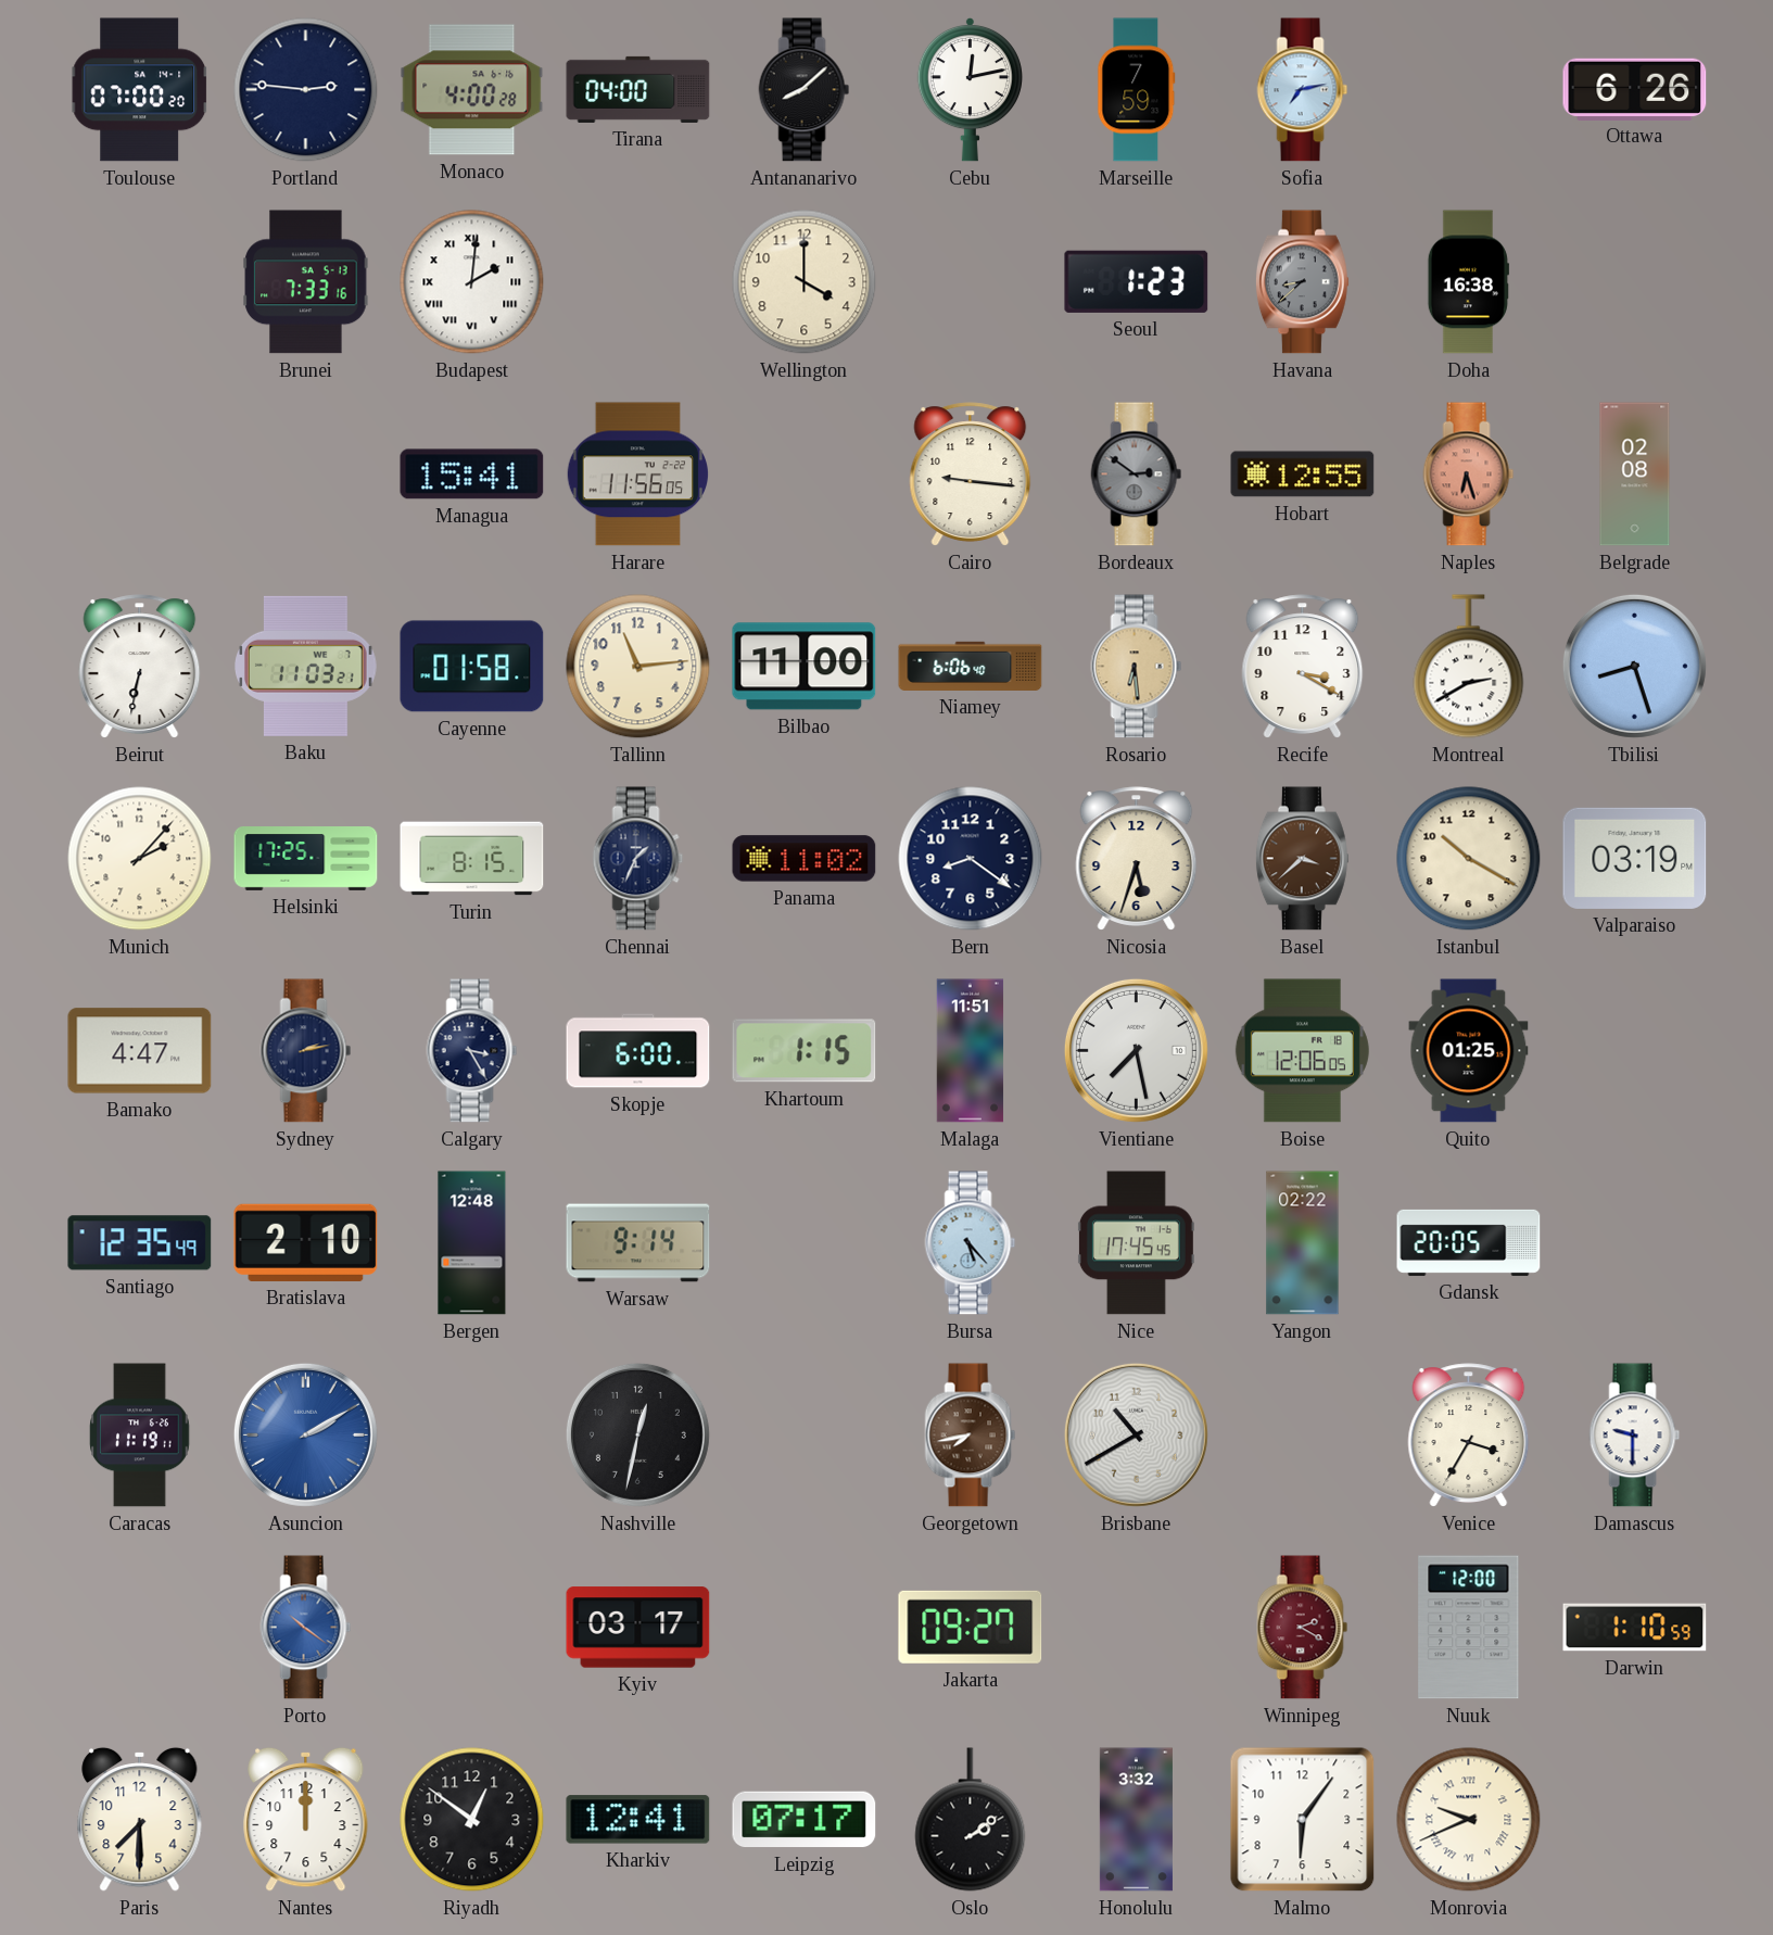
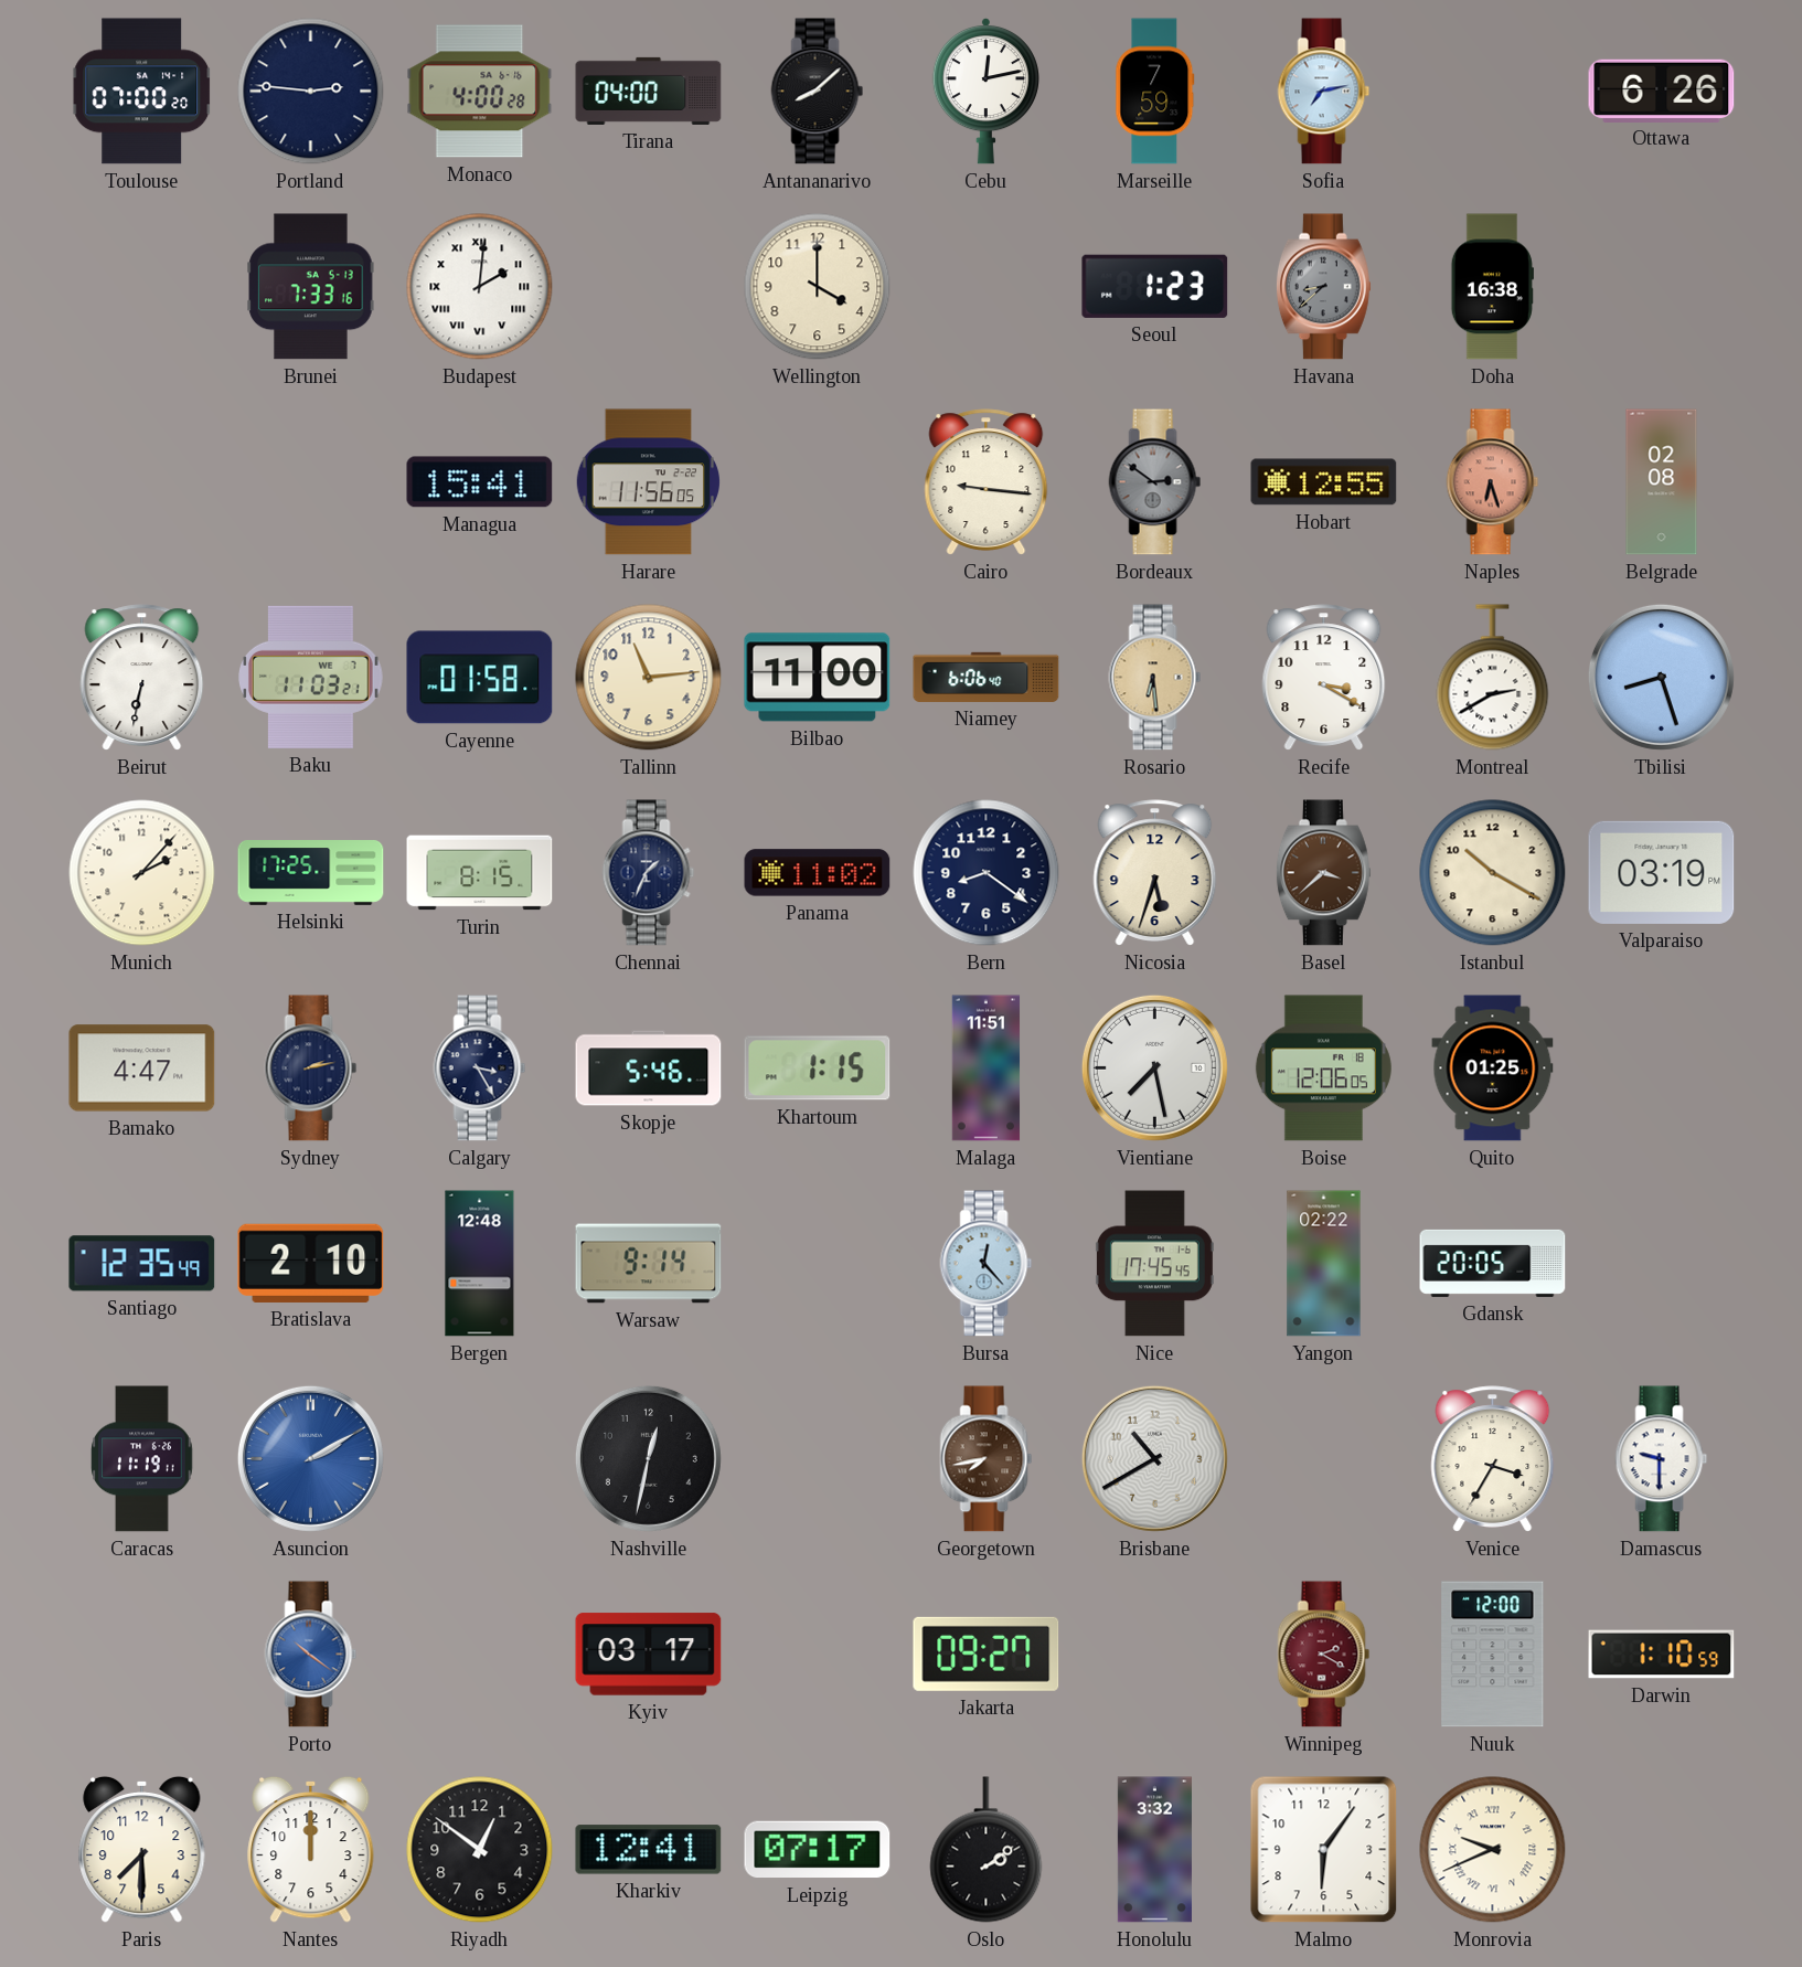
Skopje: 6:00 -> 5:46
Bursa: 5:23 -> 12:23
